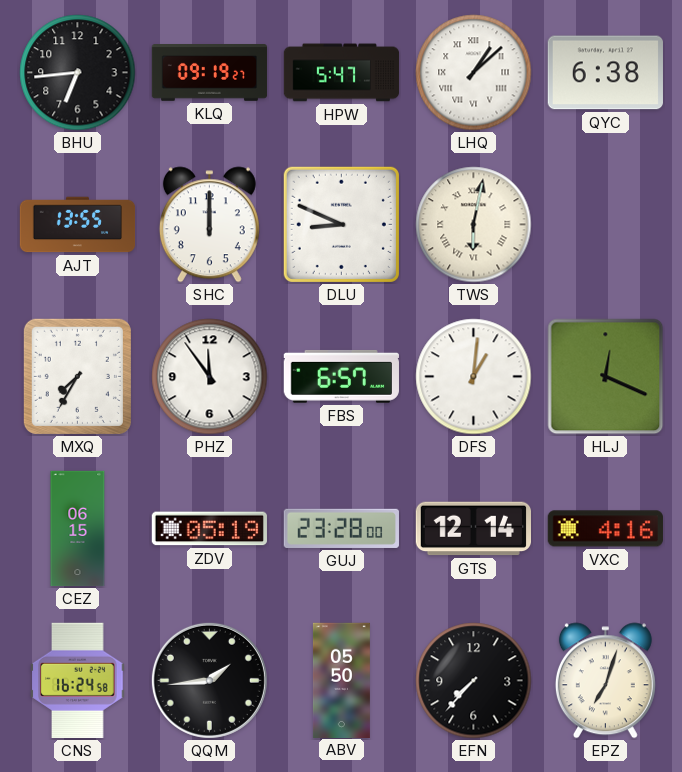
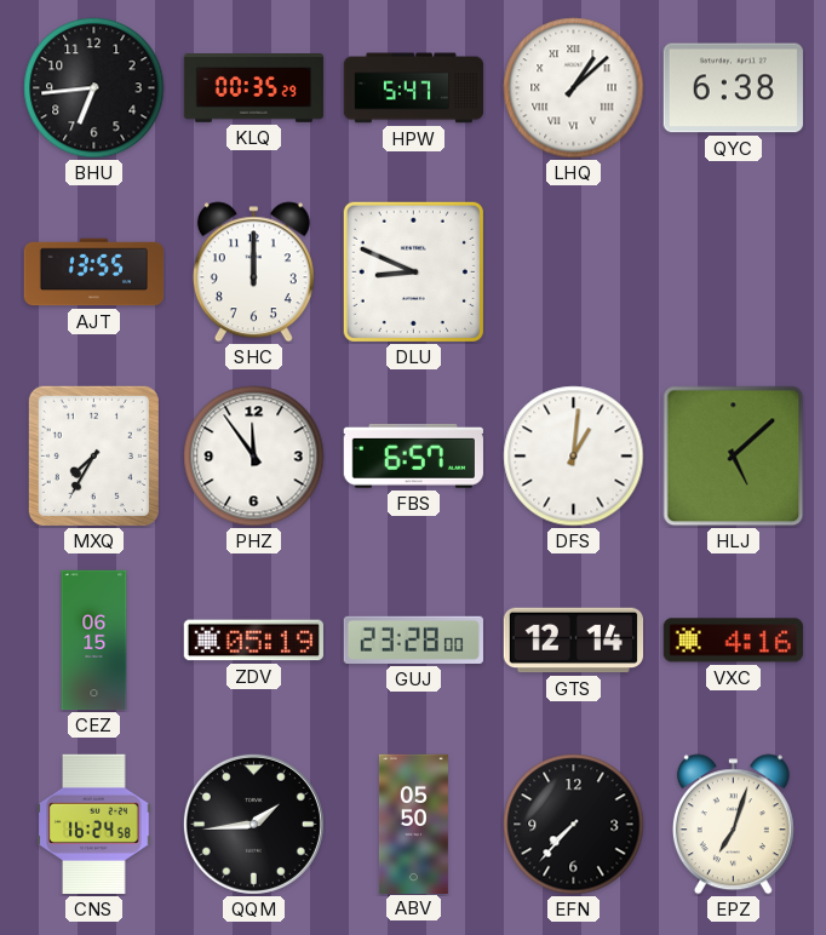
KLQ: 09:19 -> 00:35
TWS: 6:02 -> none
HLJ: 12:19 -> 5:08
